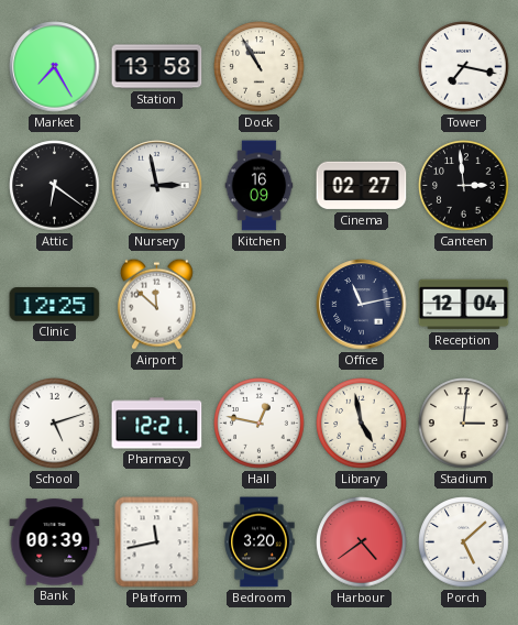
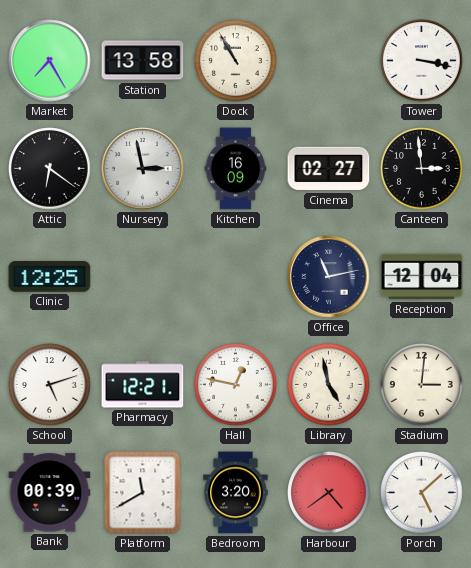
Tower: 7:17 -> 3:17
Airport: 11:52 -> none
Platform: 11:43 -> 11:40
